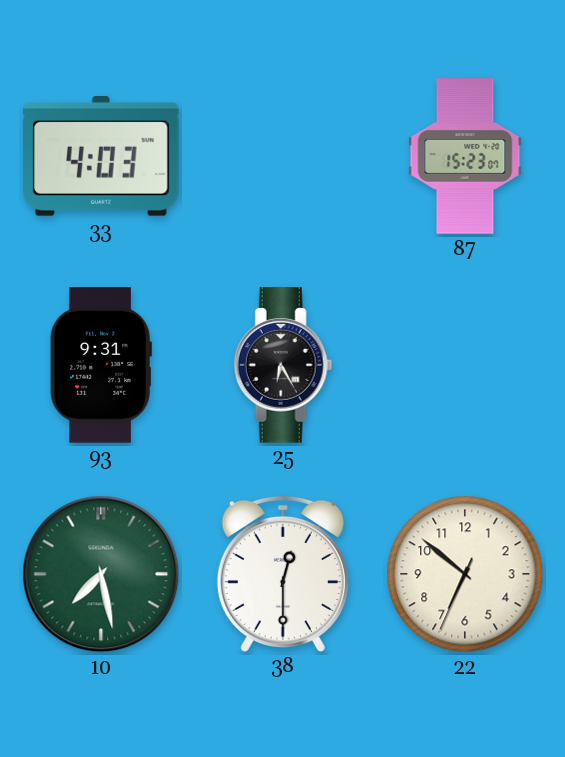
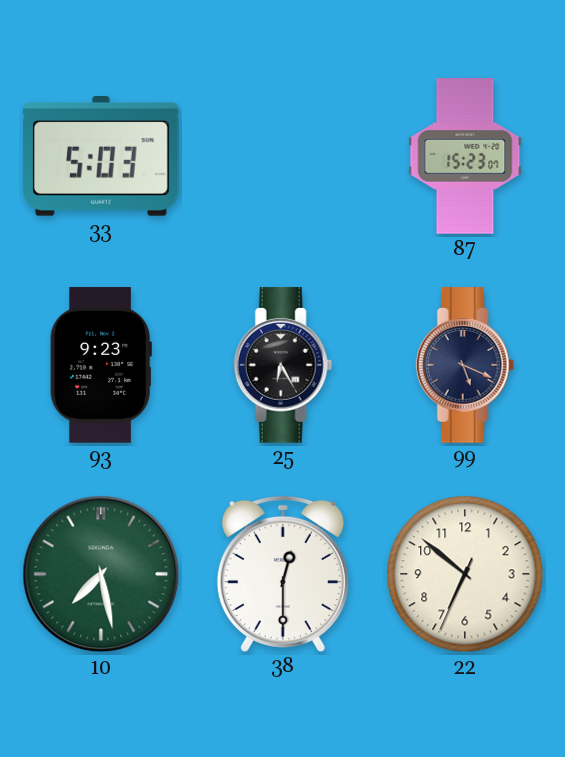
33: 4:03 -> 5:03
93: 9:31 -> 9:23
99: none -> 5:19
